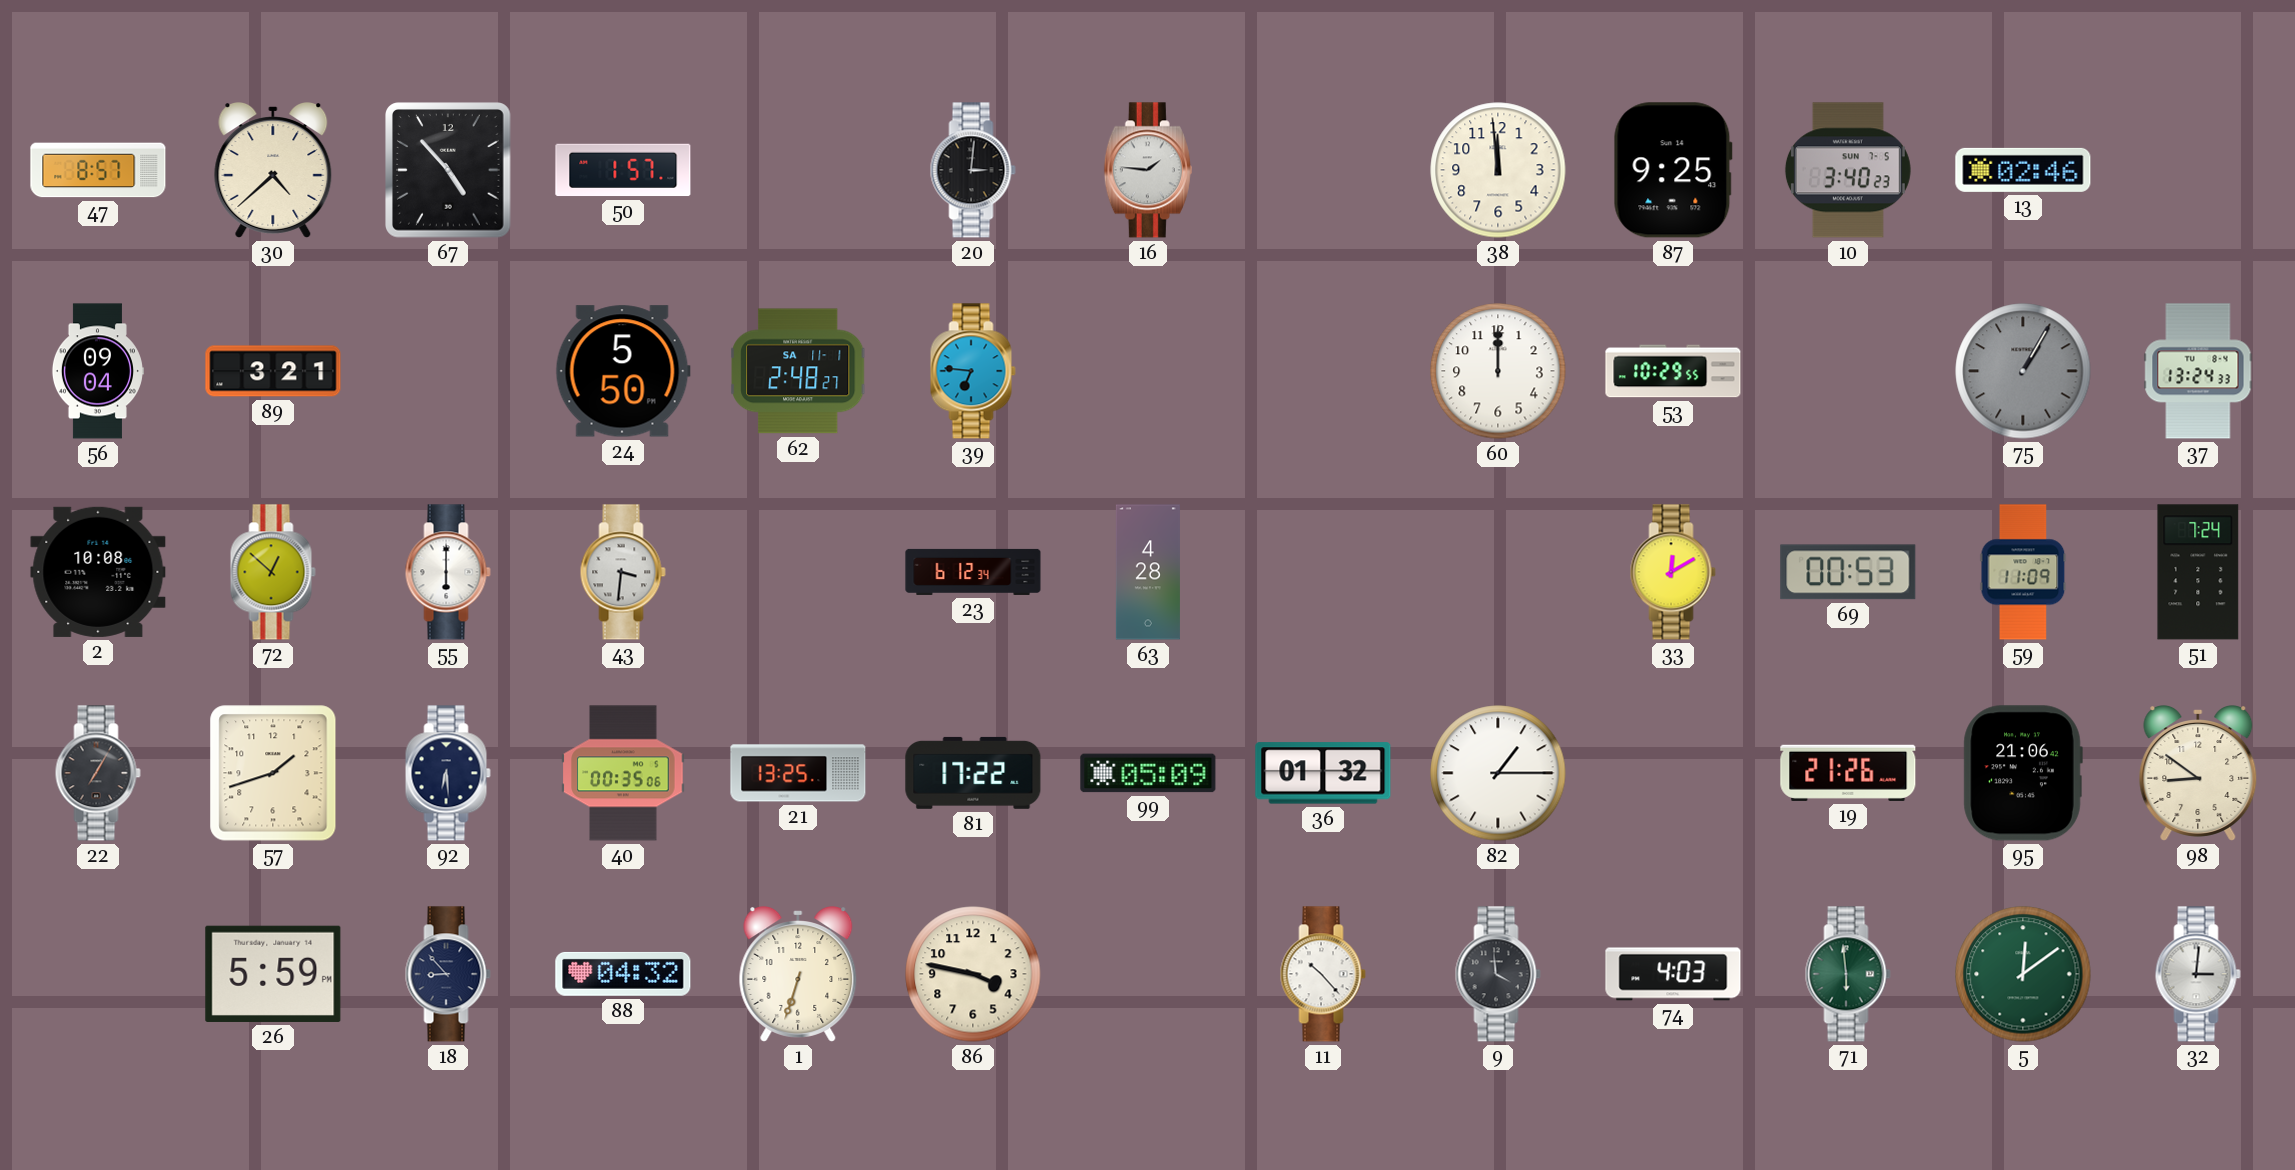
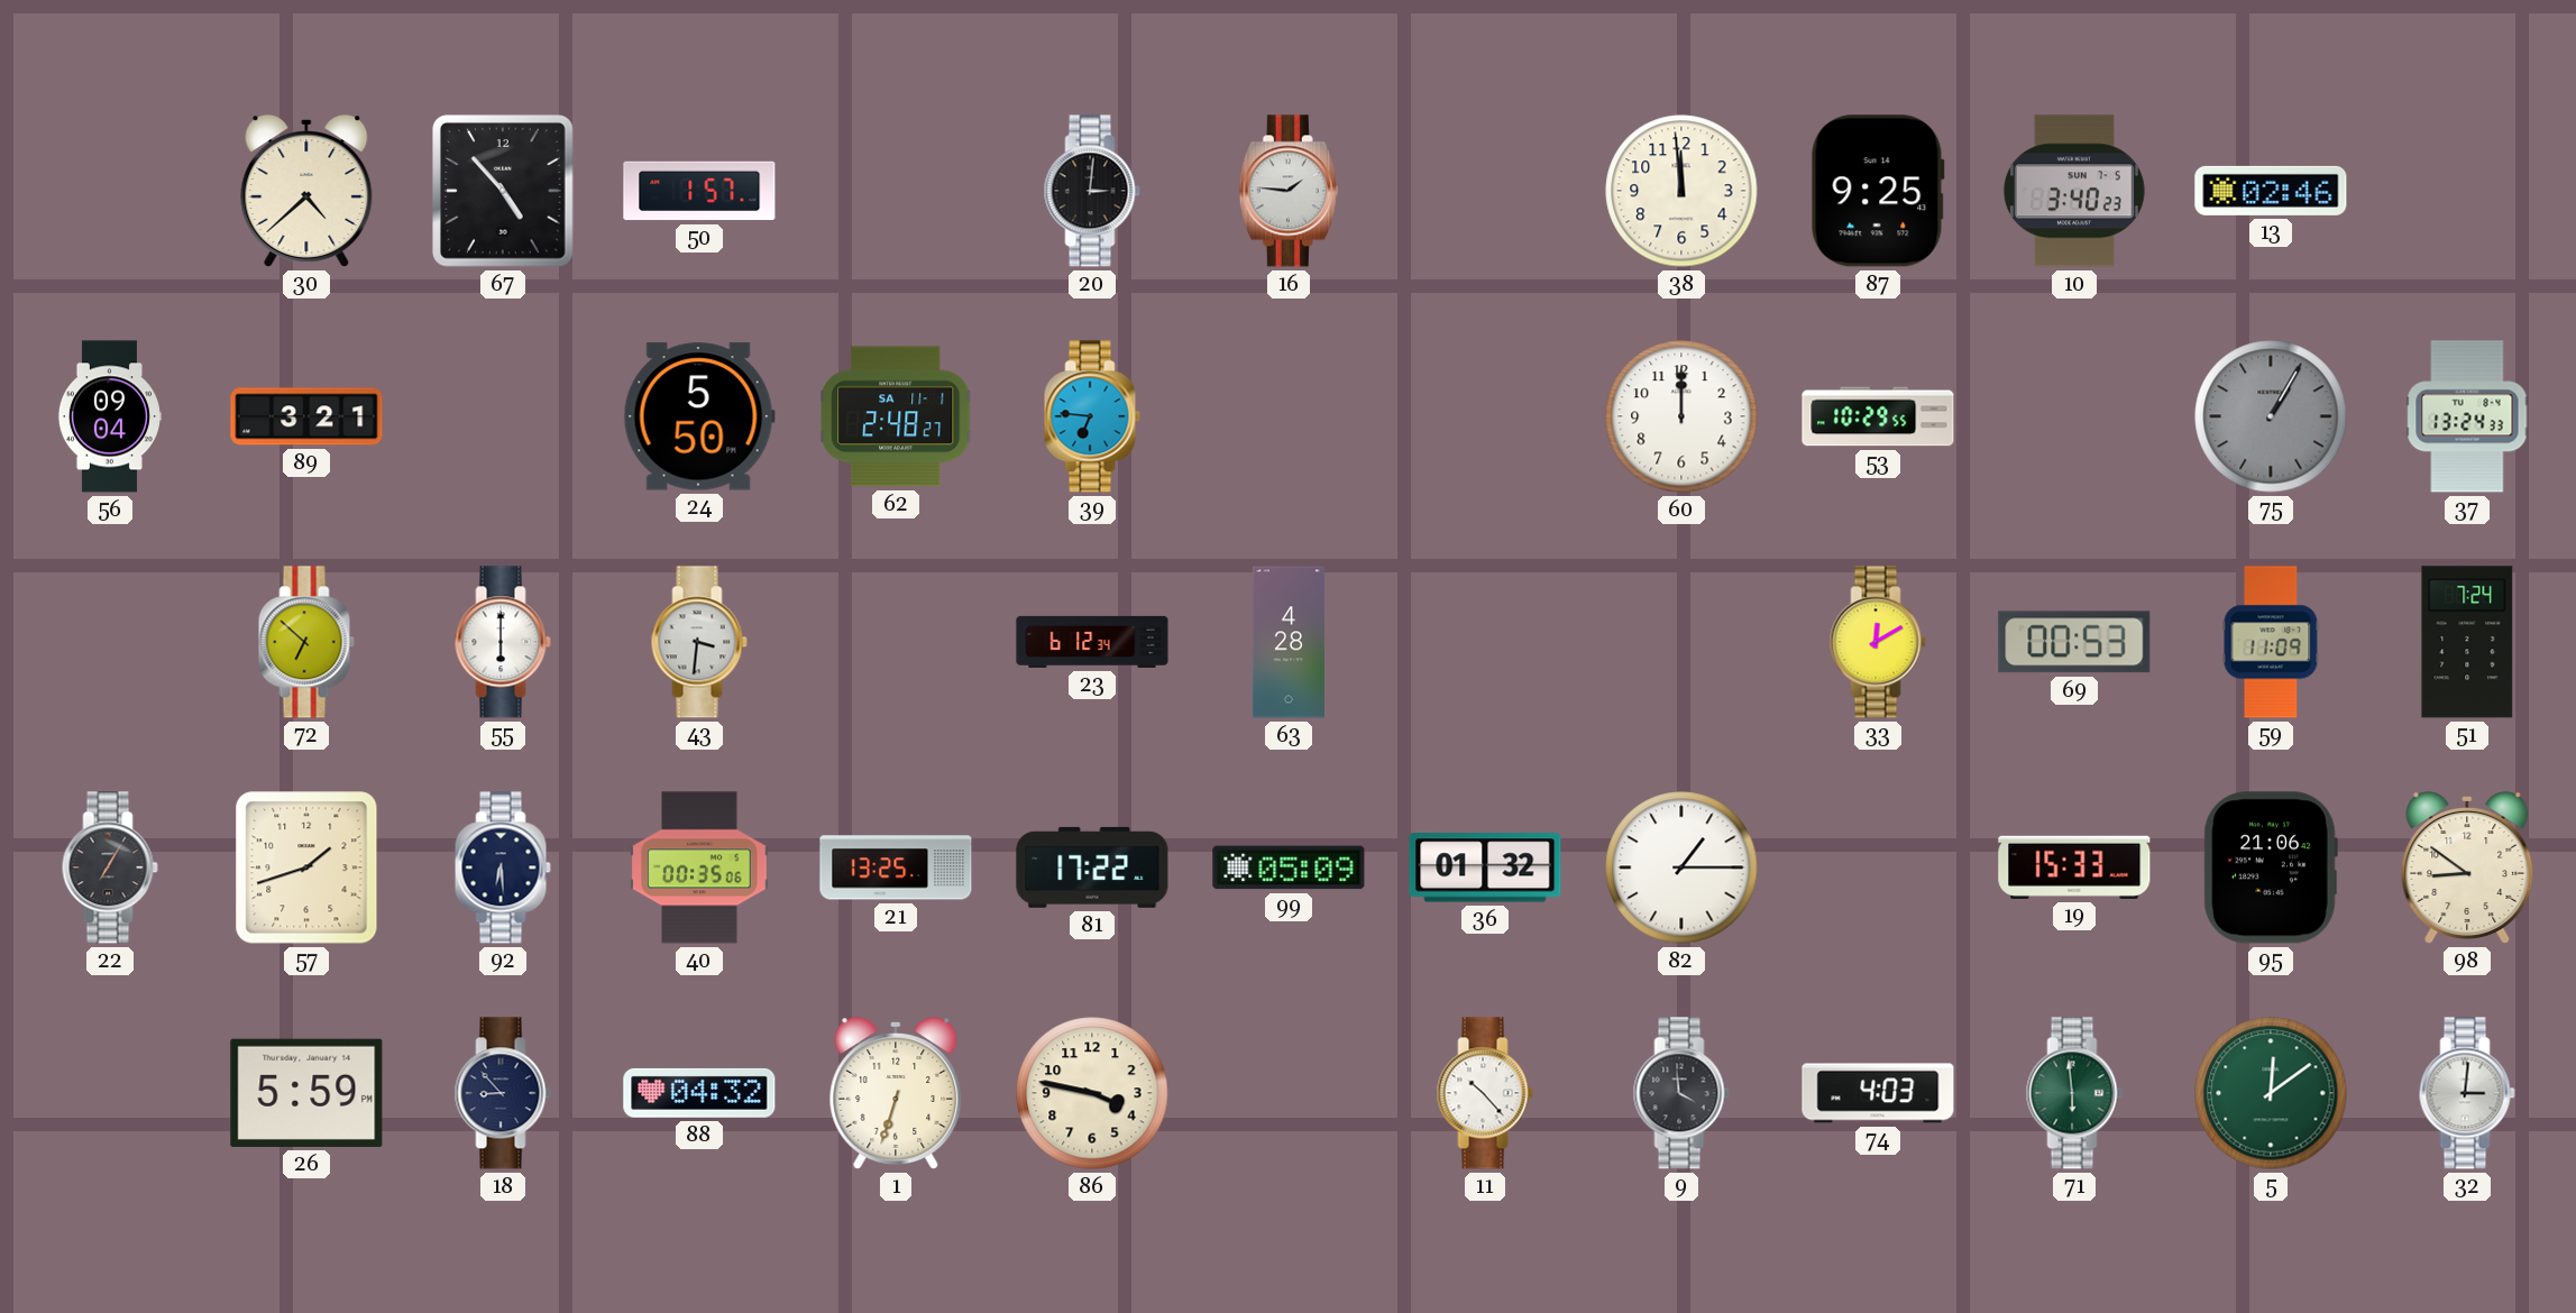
47: 8:57 -> none
2: 10:08 -> none
72: 12:52 -> 6:52
19: 21:26 -> 15:33
